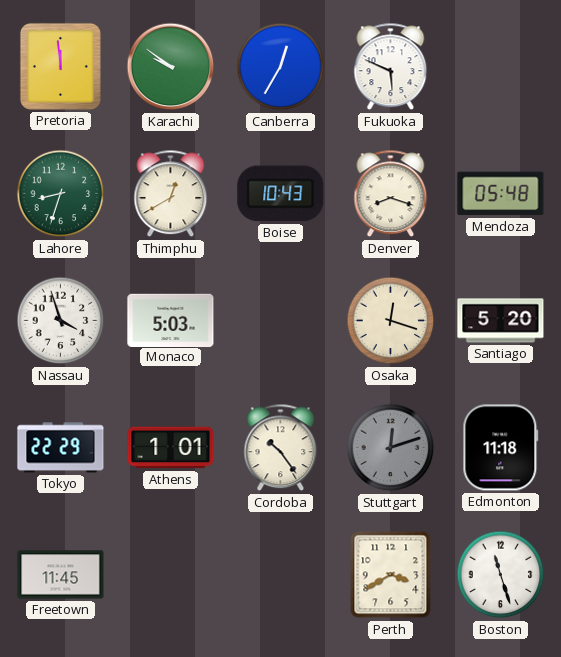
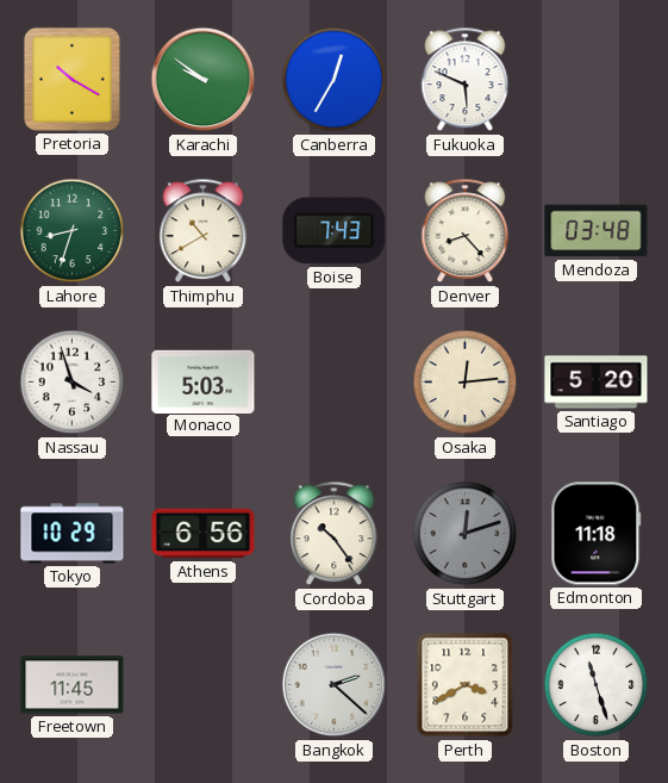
Pretoria: 11:59 -> 10:20
Thimphu: 12:40 -> 10:40
Boise: 10:43 -> 7:43
Denver: 8:18 -> 8:23
Mendoza: 05:48 -> 03:48
Osaka: 12:18 -> 12:14
Tokyo: 22:29 -> 10:29
Athens: 1:01 -> 6:56
Bangkok: none -> 2:22
